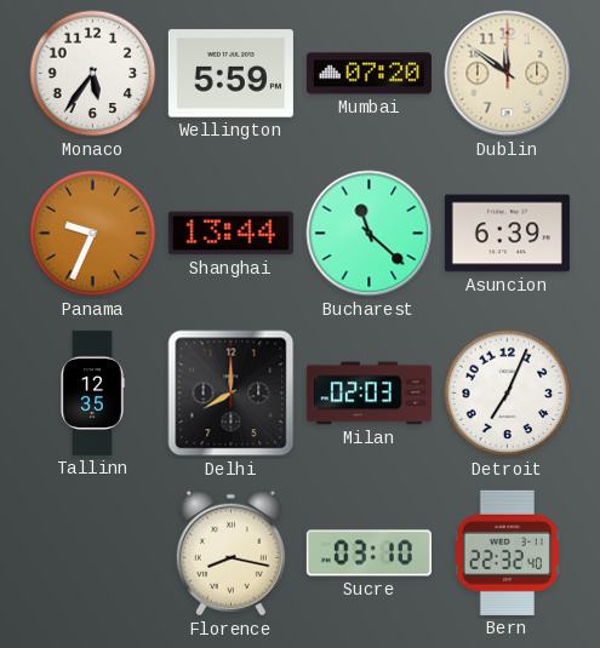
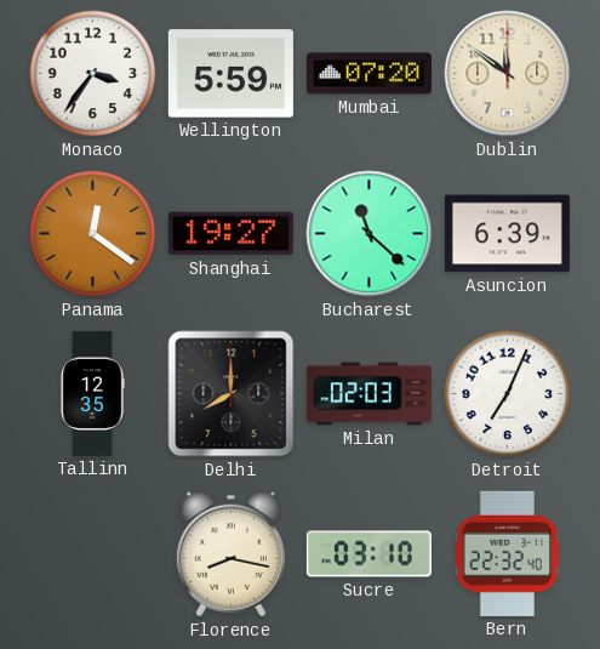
Monaco: 5:36 -> 3:36
Panama: 9:34 -> 12:21
Shanghai: 13:44 -> 19:27
